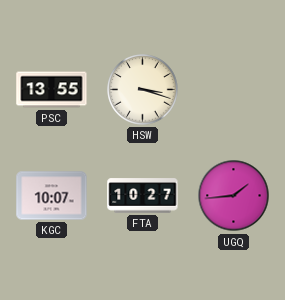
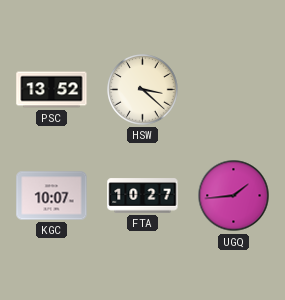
PSC: 13:55 -> 13:52
HSW: 3:18 -> 3:22
